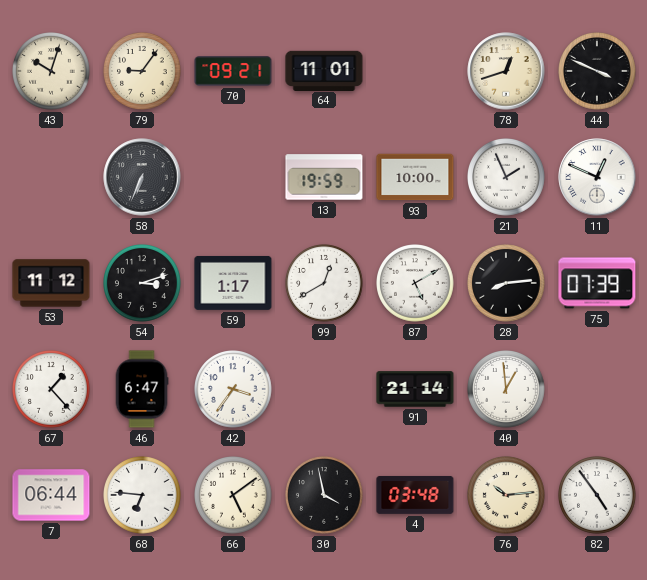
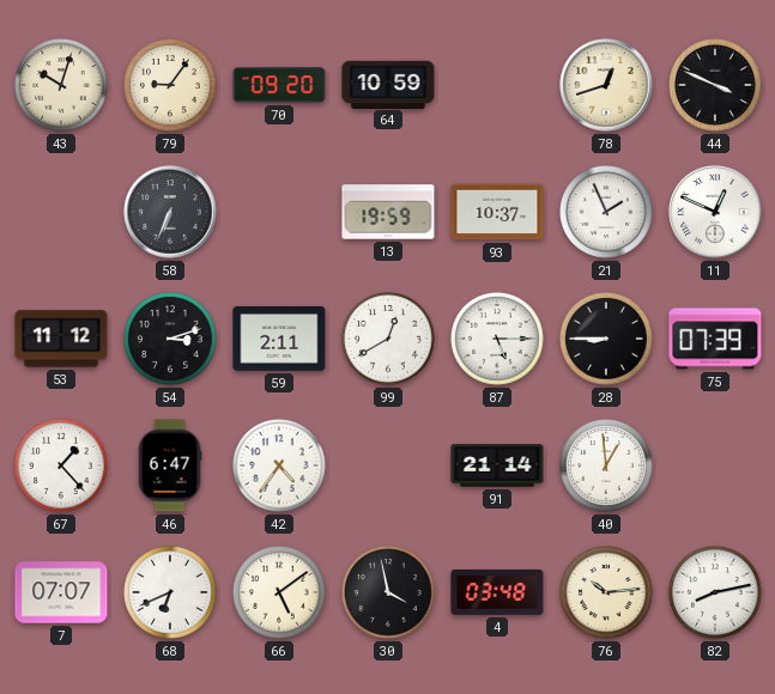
70: 09:21 -> 09:20
64: 11:01 -> 10:59
93: 10:00 -> 10:37
59: 1:17 -> 2:11
87: 5:10 -> 5:15
28: 8:14 -> 8:45
42: 3:36 -> 4:36
7: 06:44 -> 07:07
68: 6:46 -> 6:41
82: 4:54 -> 8:13
